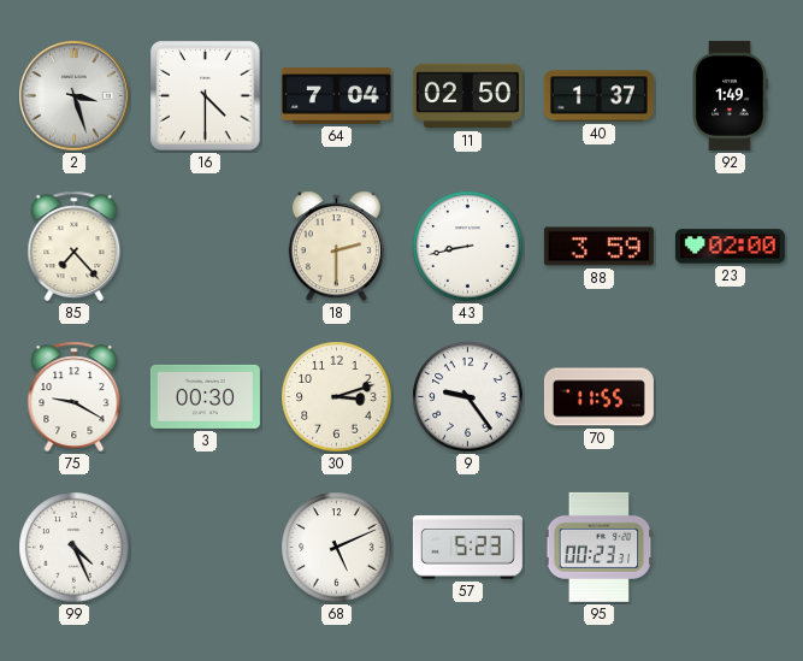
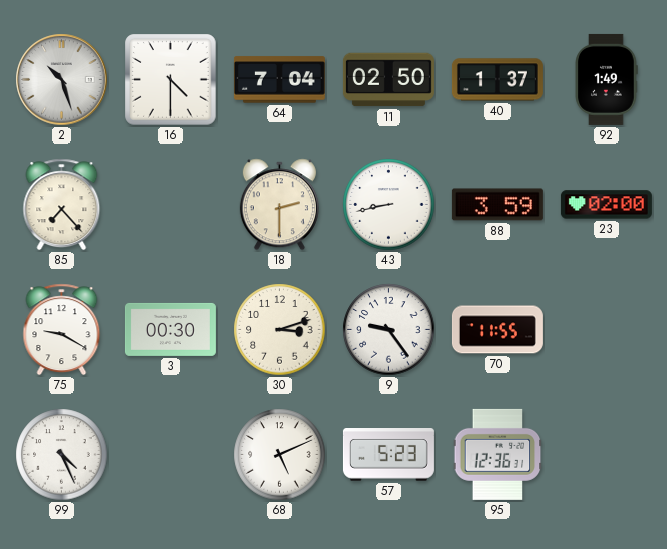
2: 3:27 -> 10:27
95: 00:23 -> 12:36
